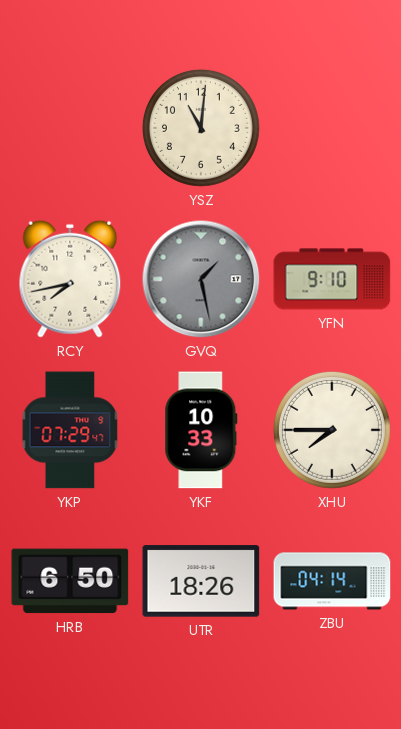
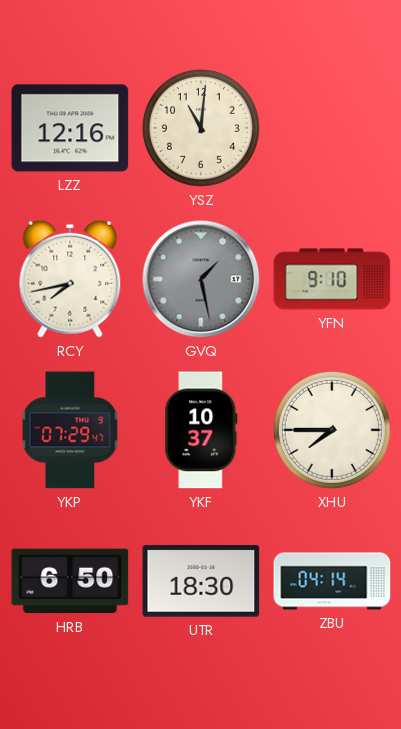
LZZ: none -> 12:16
YKF: 10:33 -> 10:37
UTR: 18:26 -> 18:30
